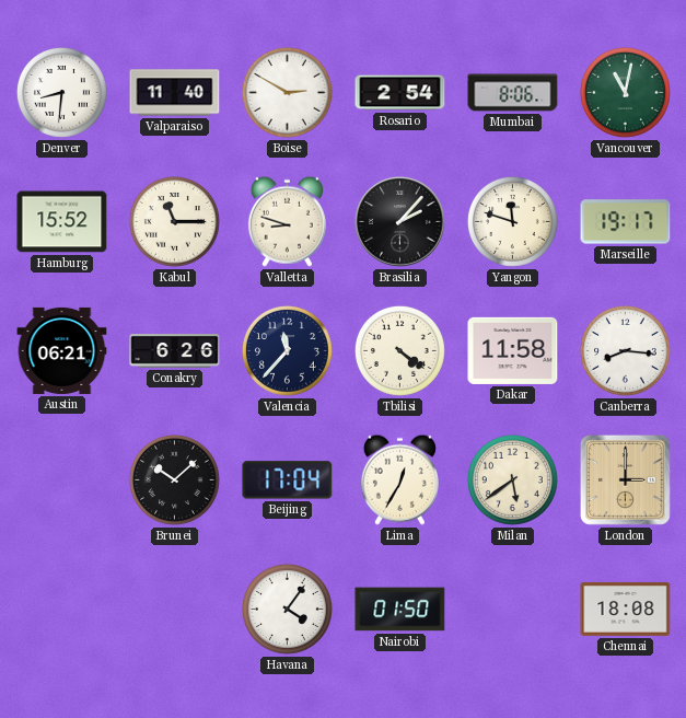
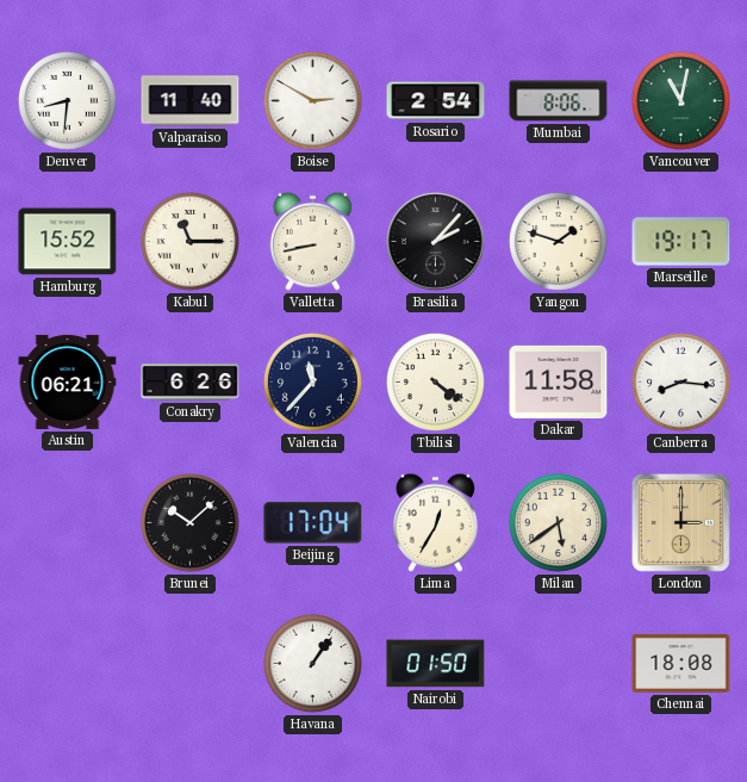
Valletta: 8:48 -> 8:43
Yangon: 11:48 -> 1:48
Havana: 4:06 -> 1:06
